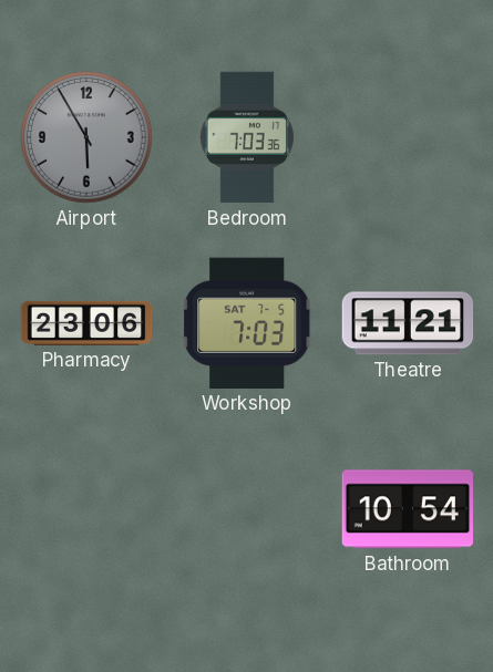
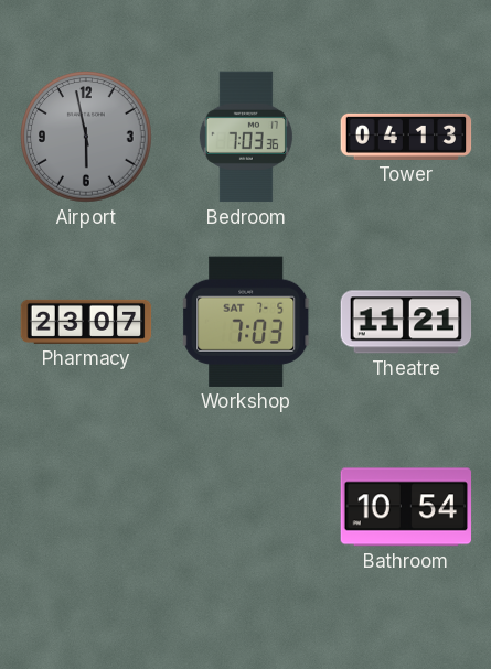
Airport: 5:55 -> 5:58
Tower: none -> 04:13
Pharmacy: 23:06 -> 23:07
